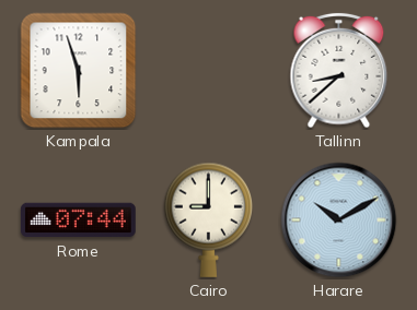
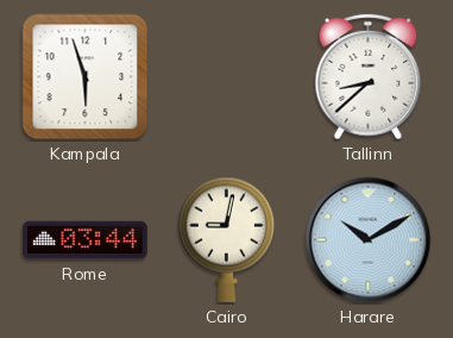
Rome: 07:44 -> 03:44
Cairo: 9:00 -> 9:02
